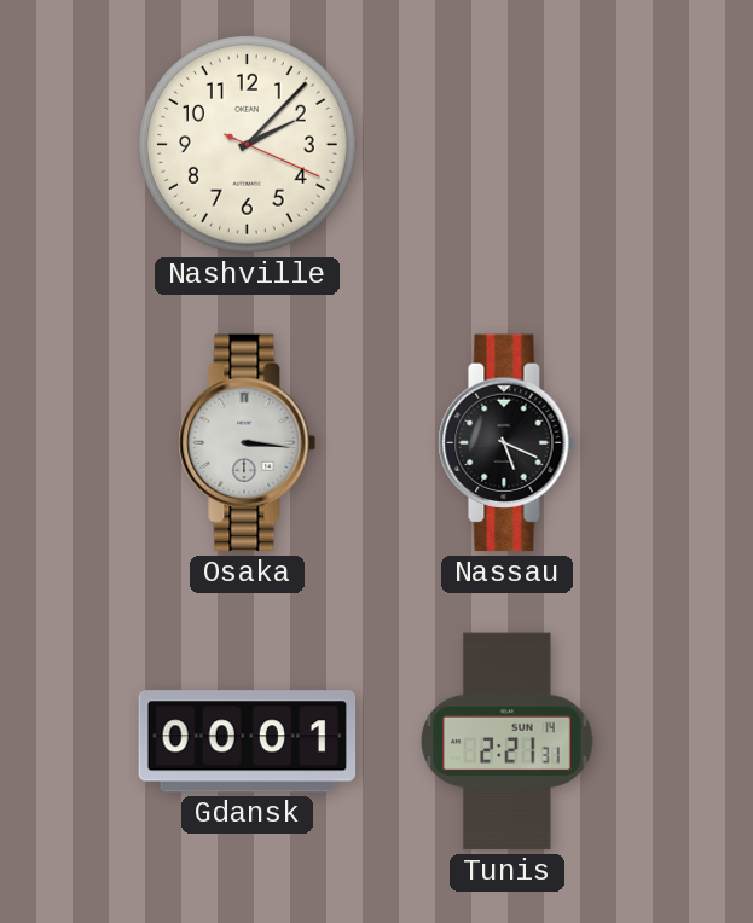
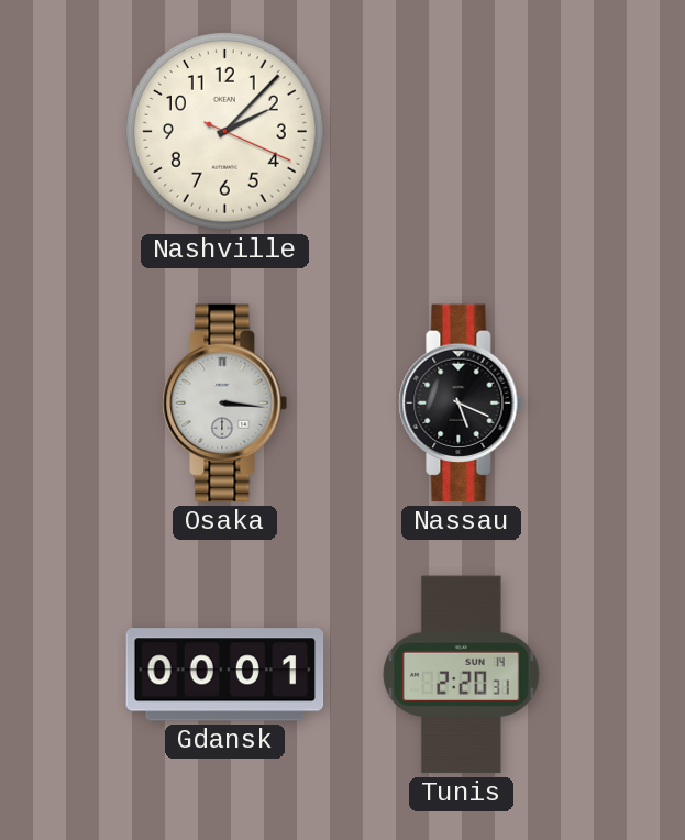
Tunis: 2:21 -> 2:20
